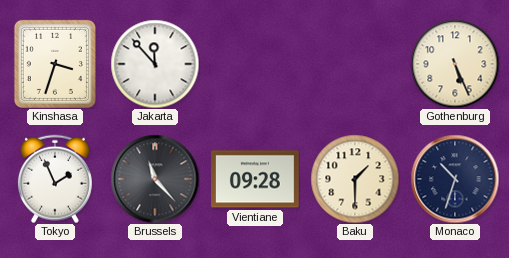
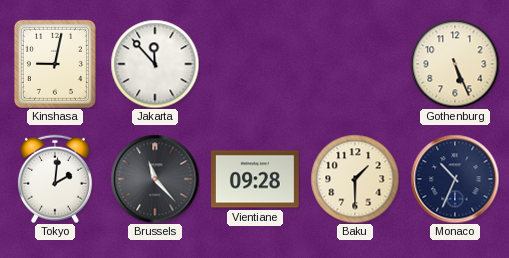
Kinshasa: 3:33 -> 9:02
Tokyo: 1:56 -> 2:01
Monaco: 10:33 -> 10:34
